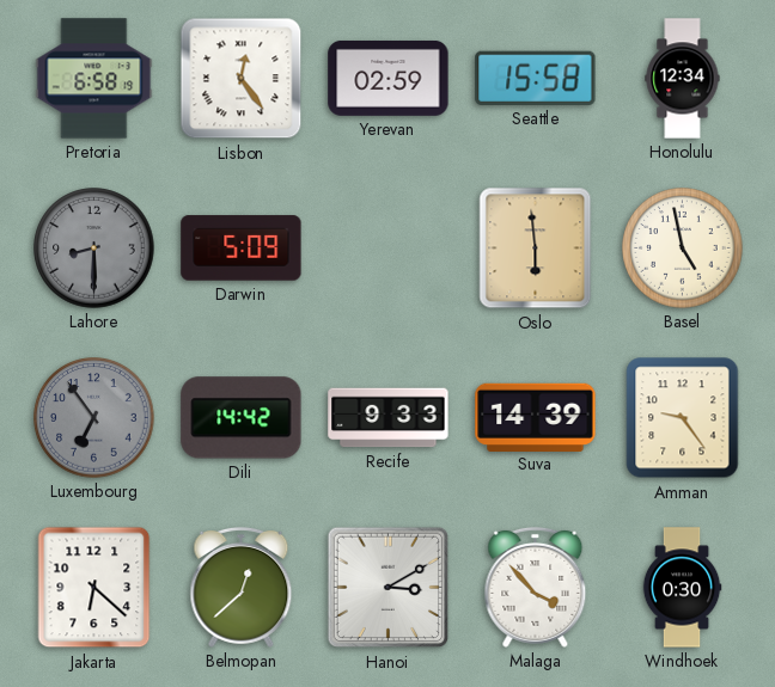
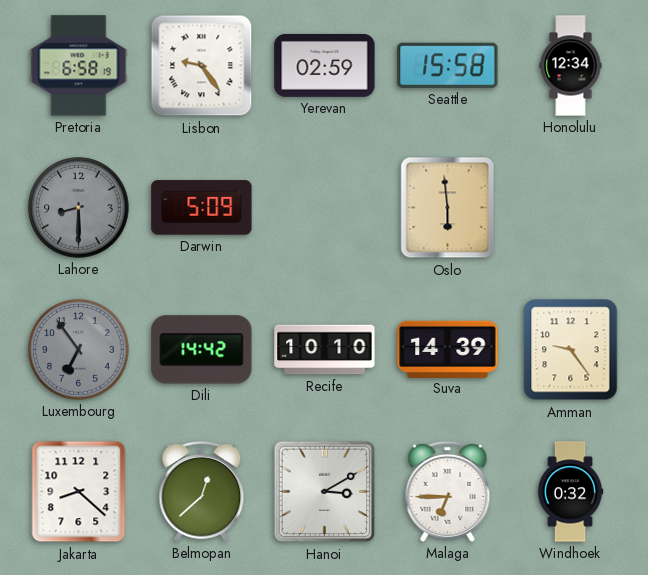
Lisbon: 12:24 -> 9:24
Basel: 4:58 -> none
Recife: 9:33 -> 10:10
Jakarta: 6:22 -> 8:22
Malaga: 3:53 -> 6:45
Windhoek: 0:30 -> 0:32
